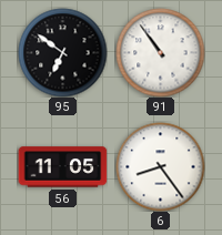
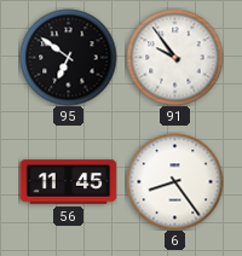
91: 10:54 -> 9:54
56: 11:05 -> 11:45
